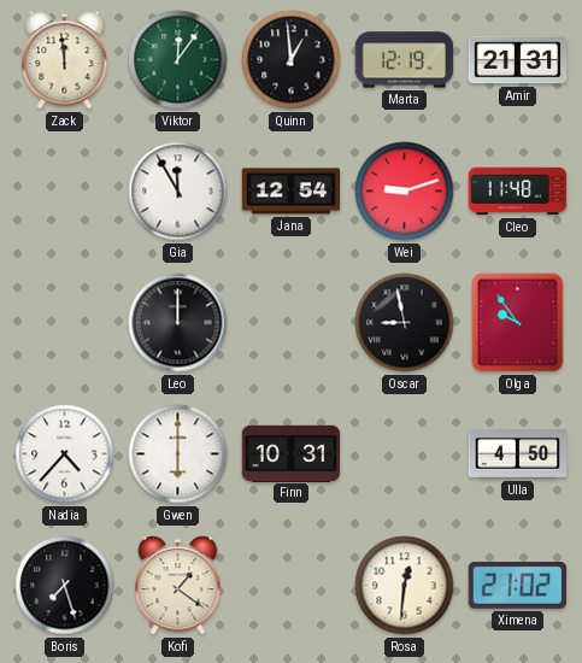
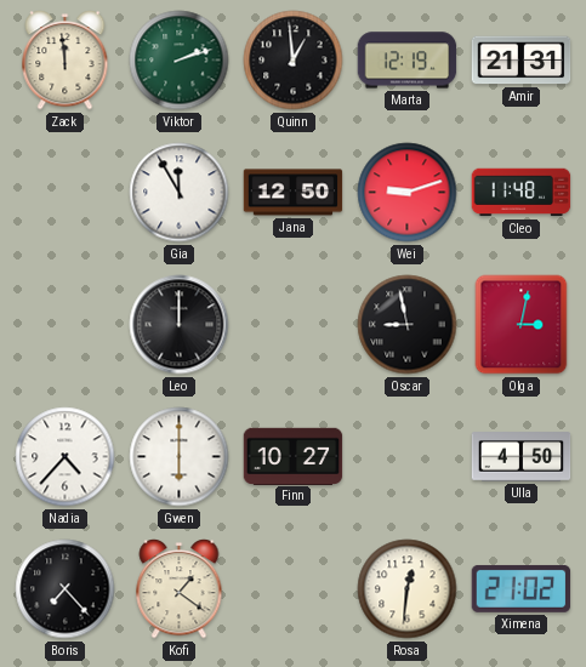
Viktor: 12:06 -> 2:12
Jana: 12:54 -> 12:50
Olga: 9:54 -> 3:02
Finn: 10:31 -> 10:27
Boris: 7:27 -> 7:23
